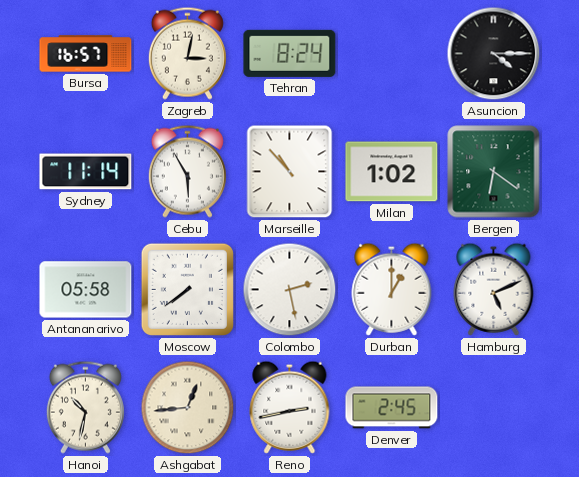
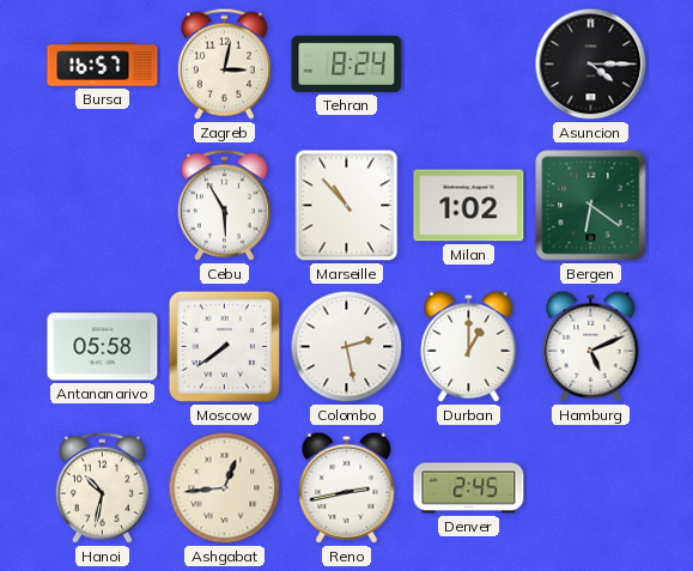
Sydney: 11:14 -> none
